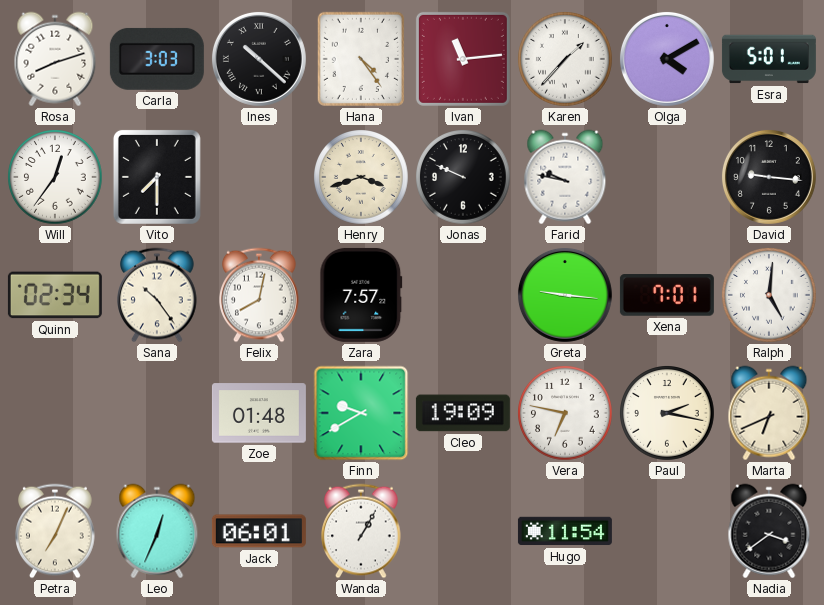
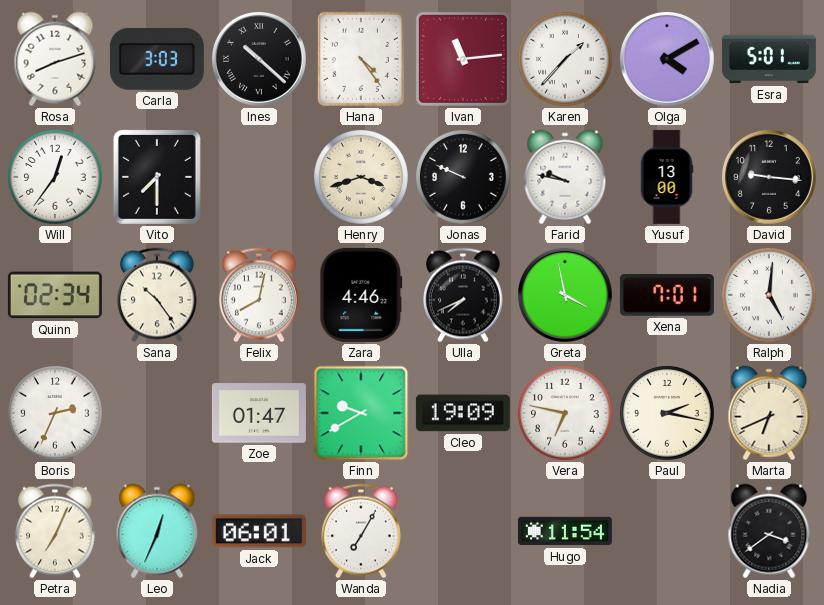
Yusuf: none -> 13:00
Zara: 7:57 -> 4:46
Ulla: none -> 7:41
Greta: 9:16 -> 3:58
Boris: none -> 2:34
Zoe: 01:48 -> 01:47
Wanda: 1:05 -> 7:05
